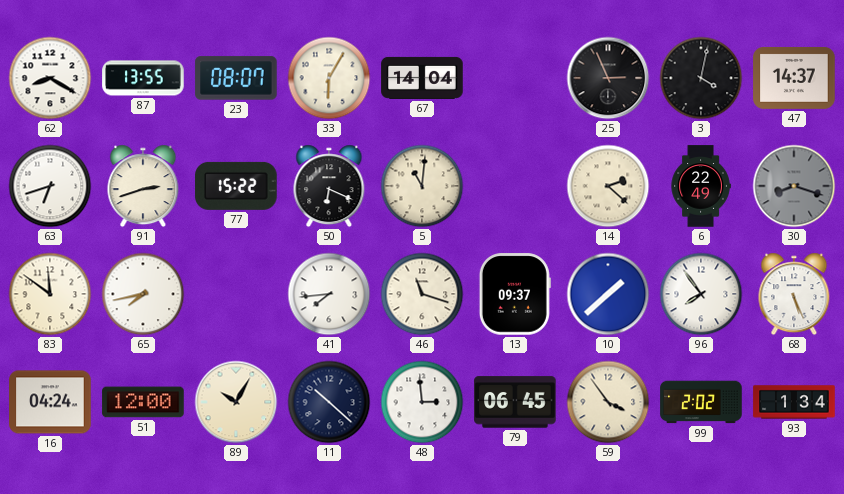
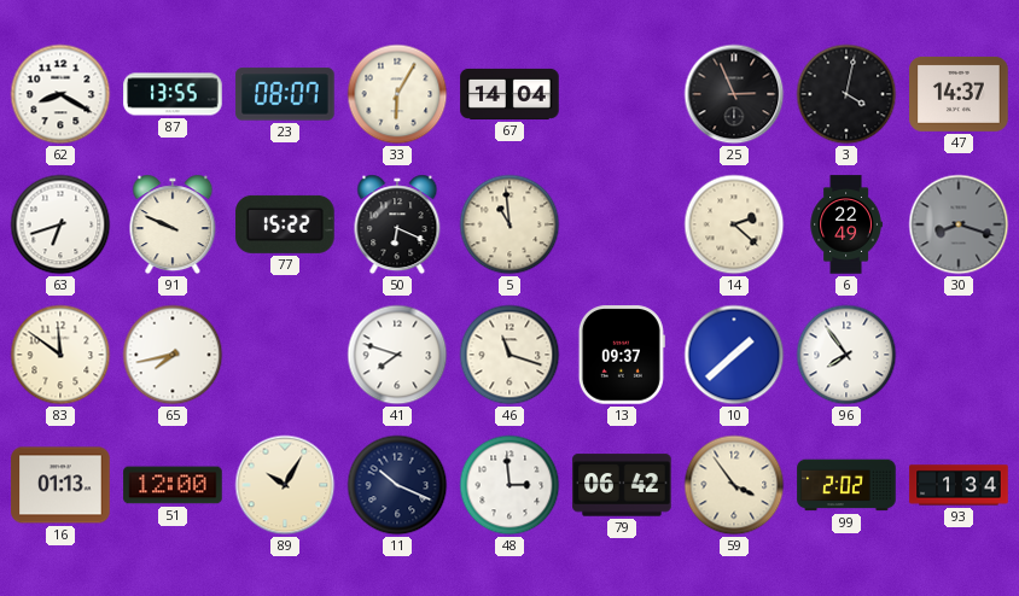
91: 2:42 -> 9:49
5: 11:01 -> 10:59
41: 7:44 -> 7:48
68: 5:26 -> none
16: 04:24 -> 01:13
11: 10:22 -> 10:19
79: 06:45 -> 06:42
